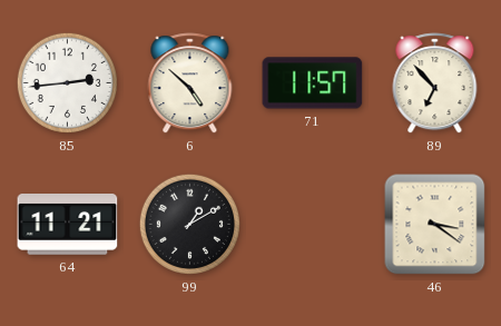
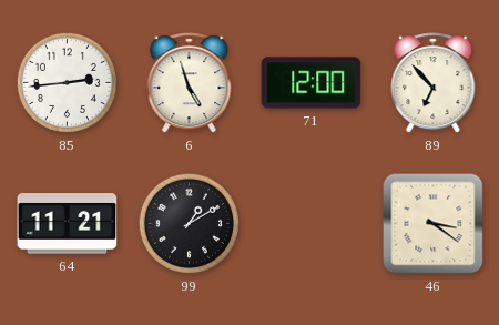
6: 4:52 -> 4:57
71: 11:57 -> 12:00
